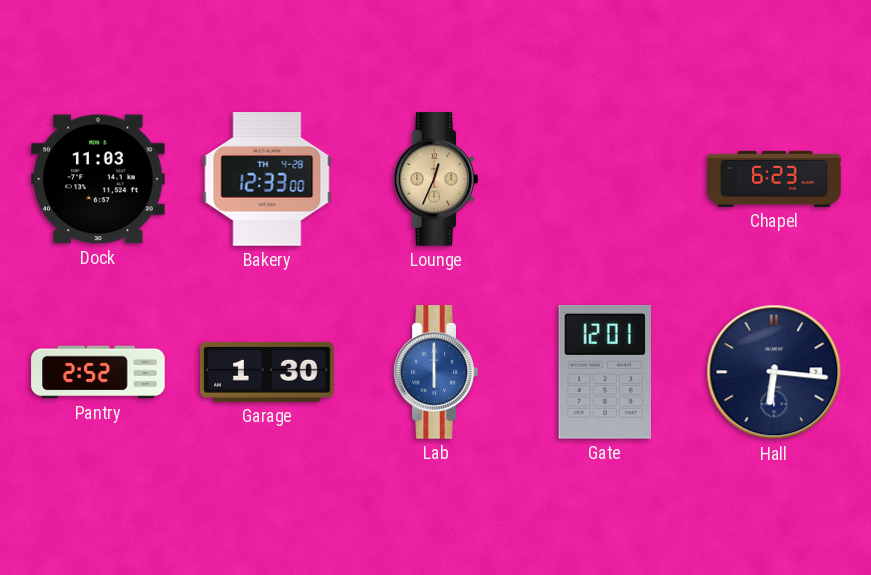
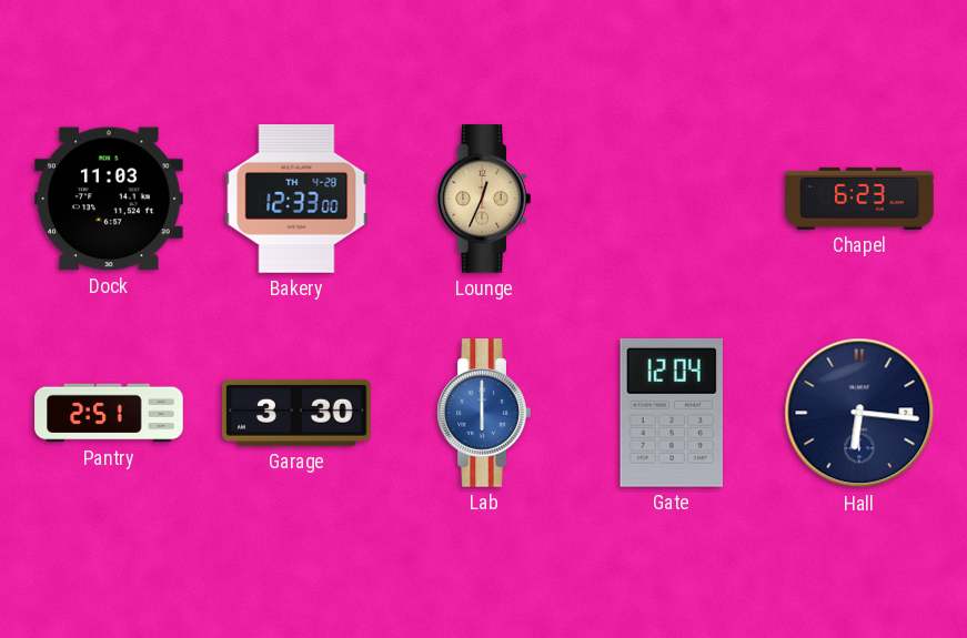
Pantry: 2:52 -> 2:51
Garage: 1:30 -> 3:30
Gate: 12:01 -> 12:04
